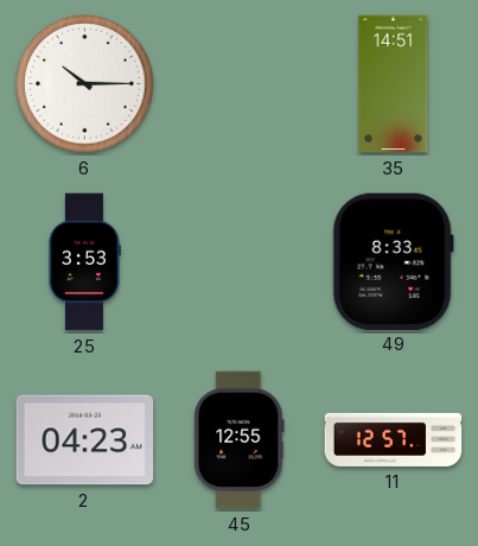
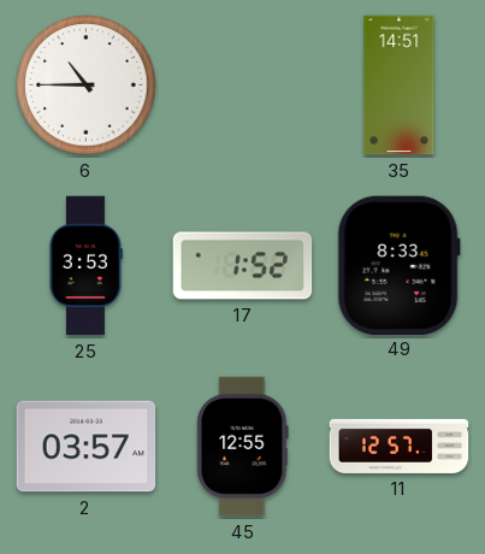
6: 10:15 -> 10:45
17: none -> 1:52
2: 04:23 -> 03:57
